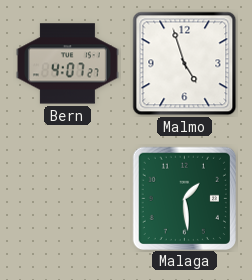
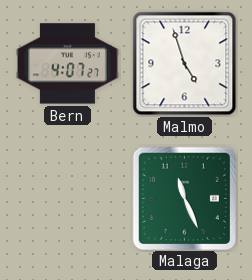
Malaga: 1:29 -> 11:26
